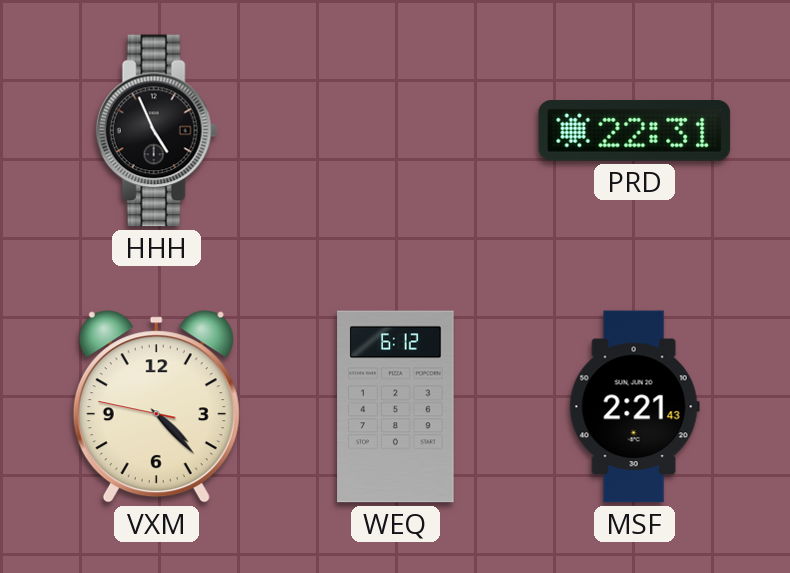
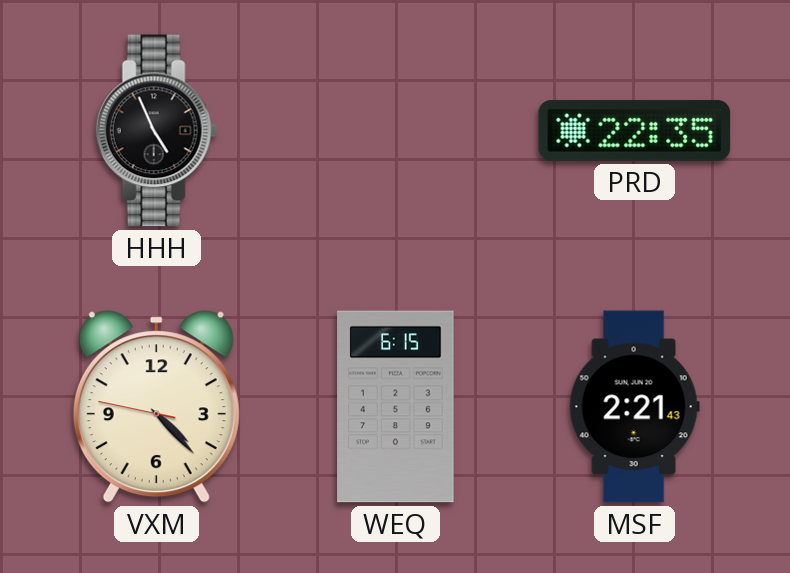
PRD: 22:31 -> 22:35
WEQ: 6:12 -> 6:15
